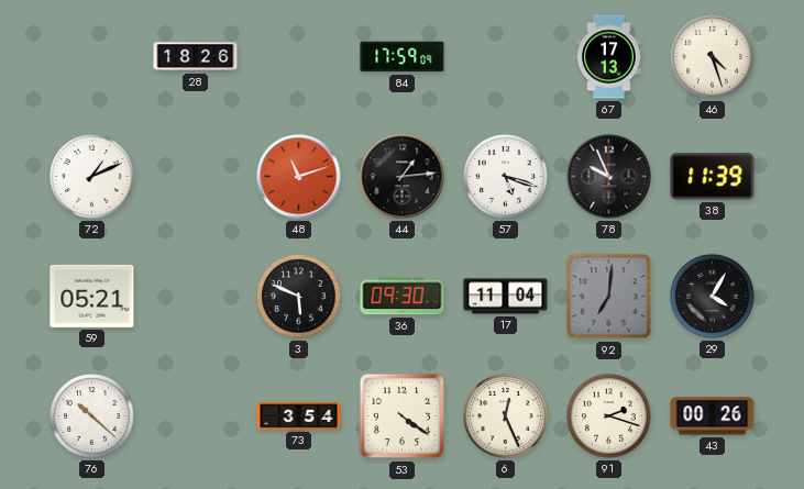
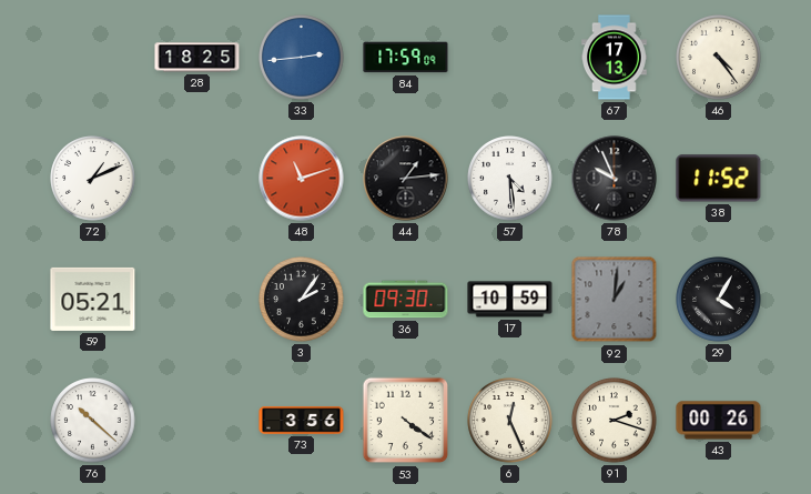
28: 18:26 -> 18:25
33: none -> 2:44
46: 4:27 -> 4:24
57: 5:18 -> 4:29
38: 11:39 -> 11:52
3: 5:49 -> 2:06
17: 11:04 -> 10:59
92: 7:01 -> 1:01
73: 3:54 -> 3:56
